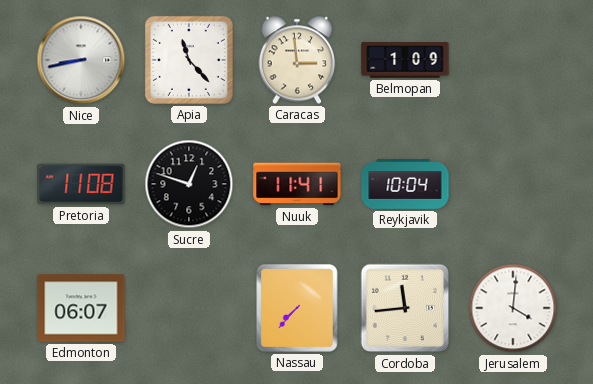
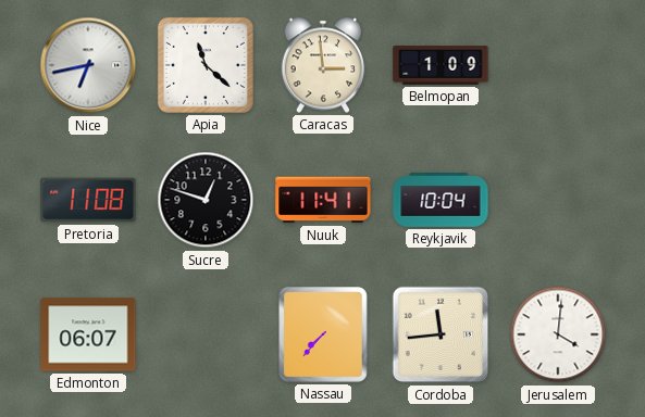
Nice: 8:43 -> 6:43
Apia: 11:23 -> 11:22
